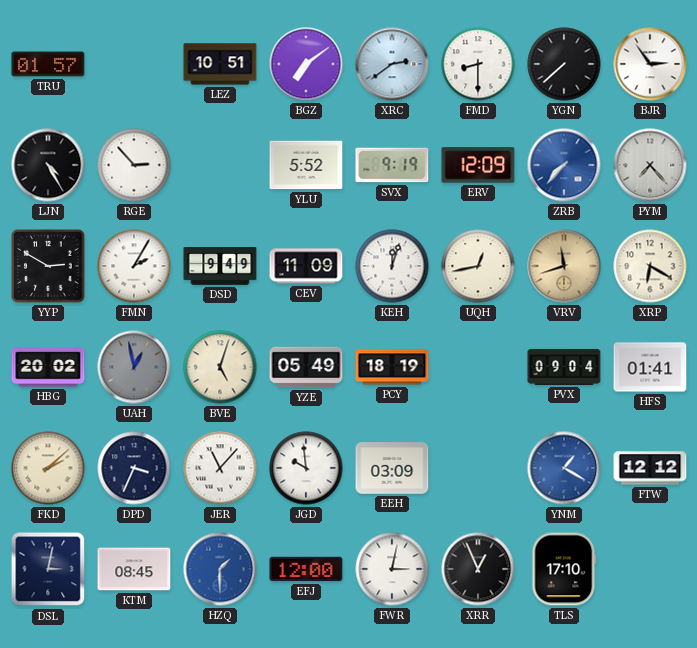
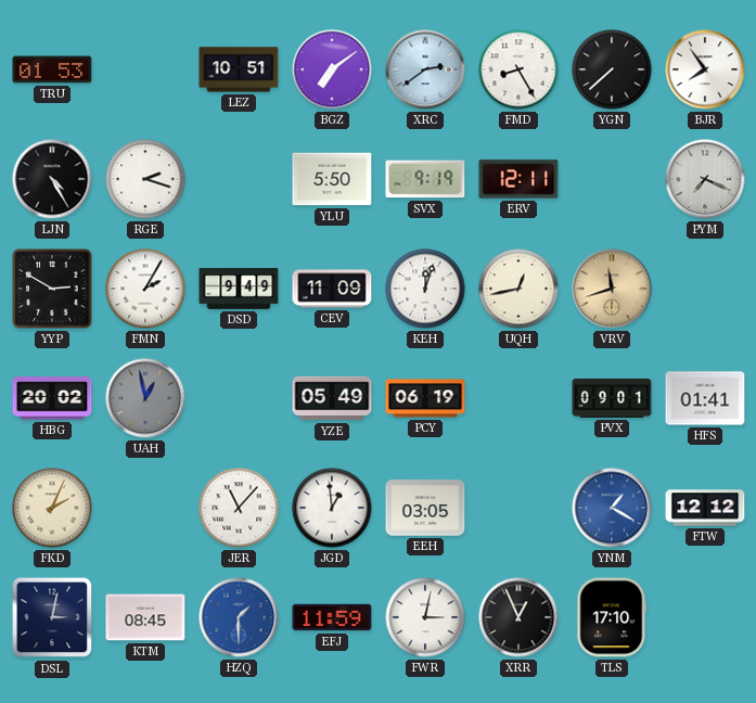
TRU: 01:57 -> 01:53
FMD: 8:30 -> 8:25
BJR: 2:54 -> 7:54
RGE: 2:53 -> 2:18
YLU: 5:52 -> 5:50
ERV: 12:09 -> 12:11
ZRB: 7:37 -> none
PYM: 7:23 -> 7:19
XRP: 6:20 -> none
BVE: 5:03 -> none
PCY: 18:19 -> 06:19
PVX: 09:04 -> 09:01
FKD: 2:08 -> 2:04
DPD: 3:34 -> none
JGD: 9:59 -> 12:59
EEH: 03:09 -> 03:05
EFJ: 12:00 -> 11:59
